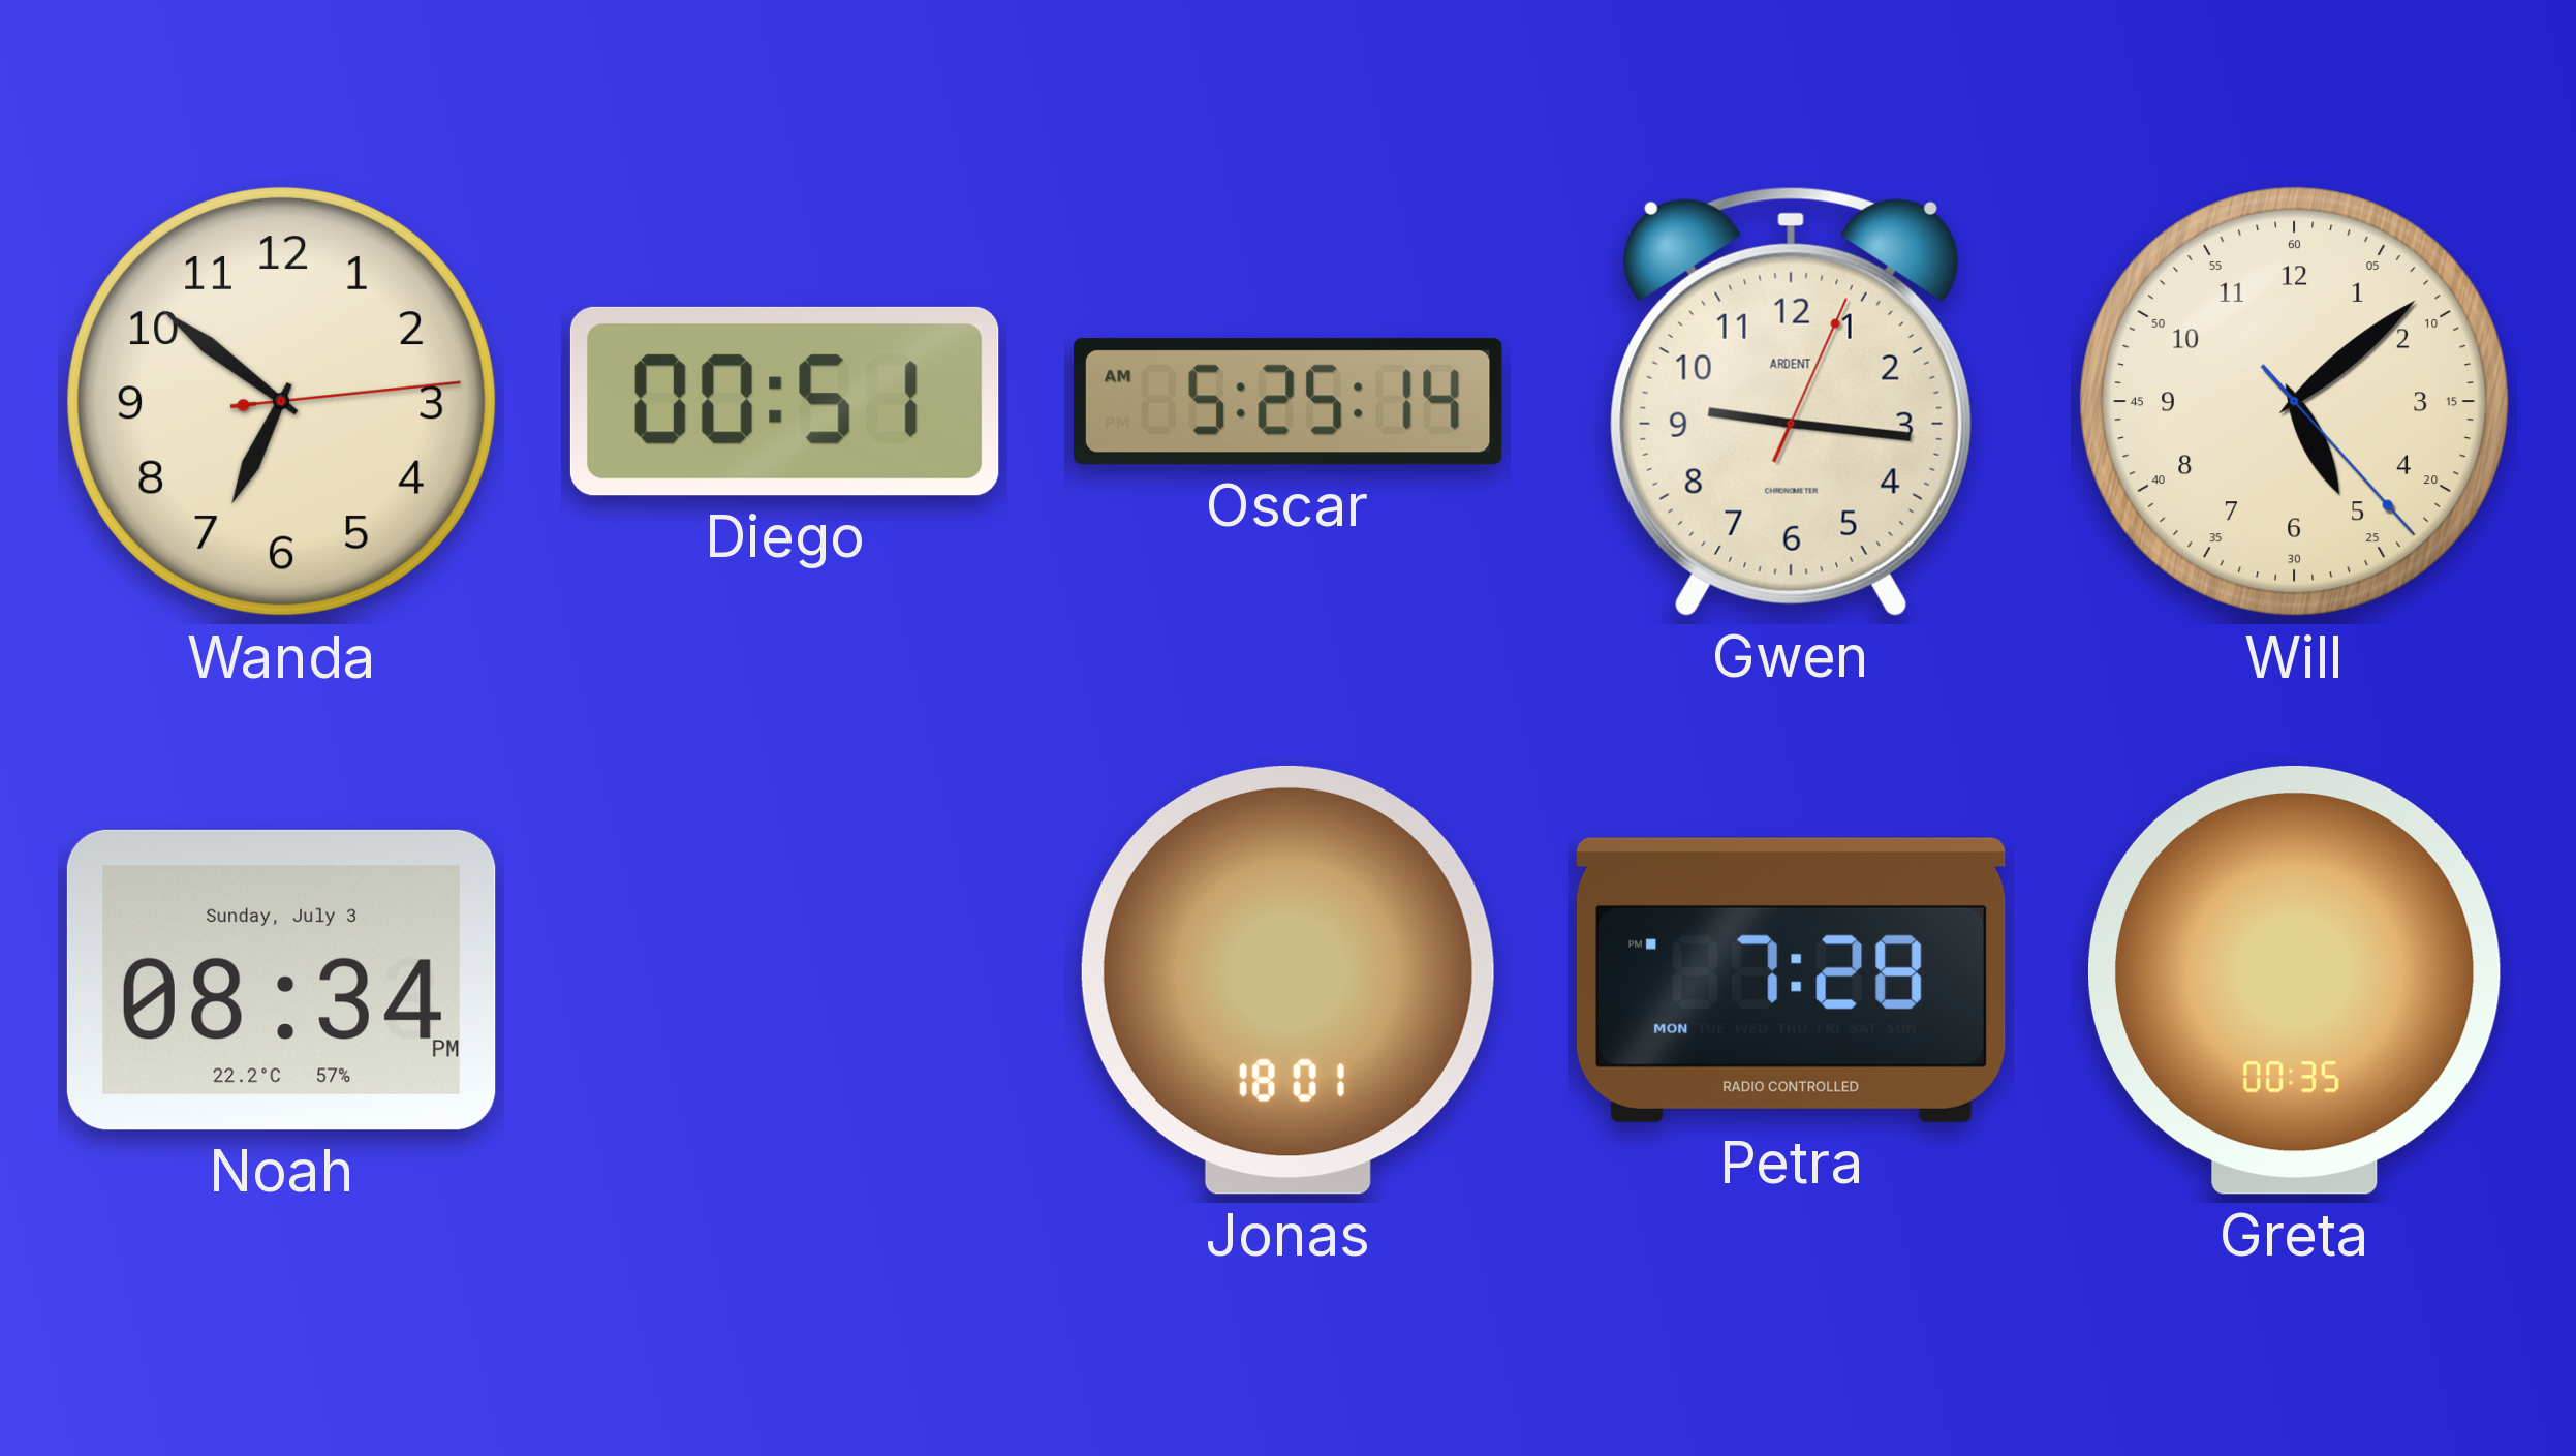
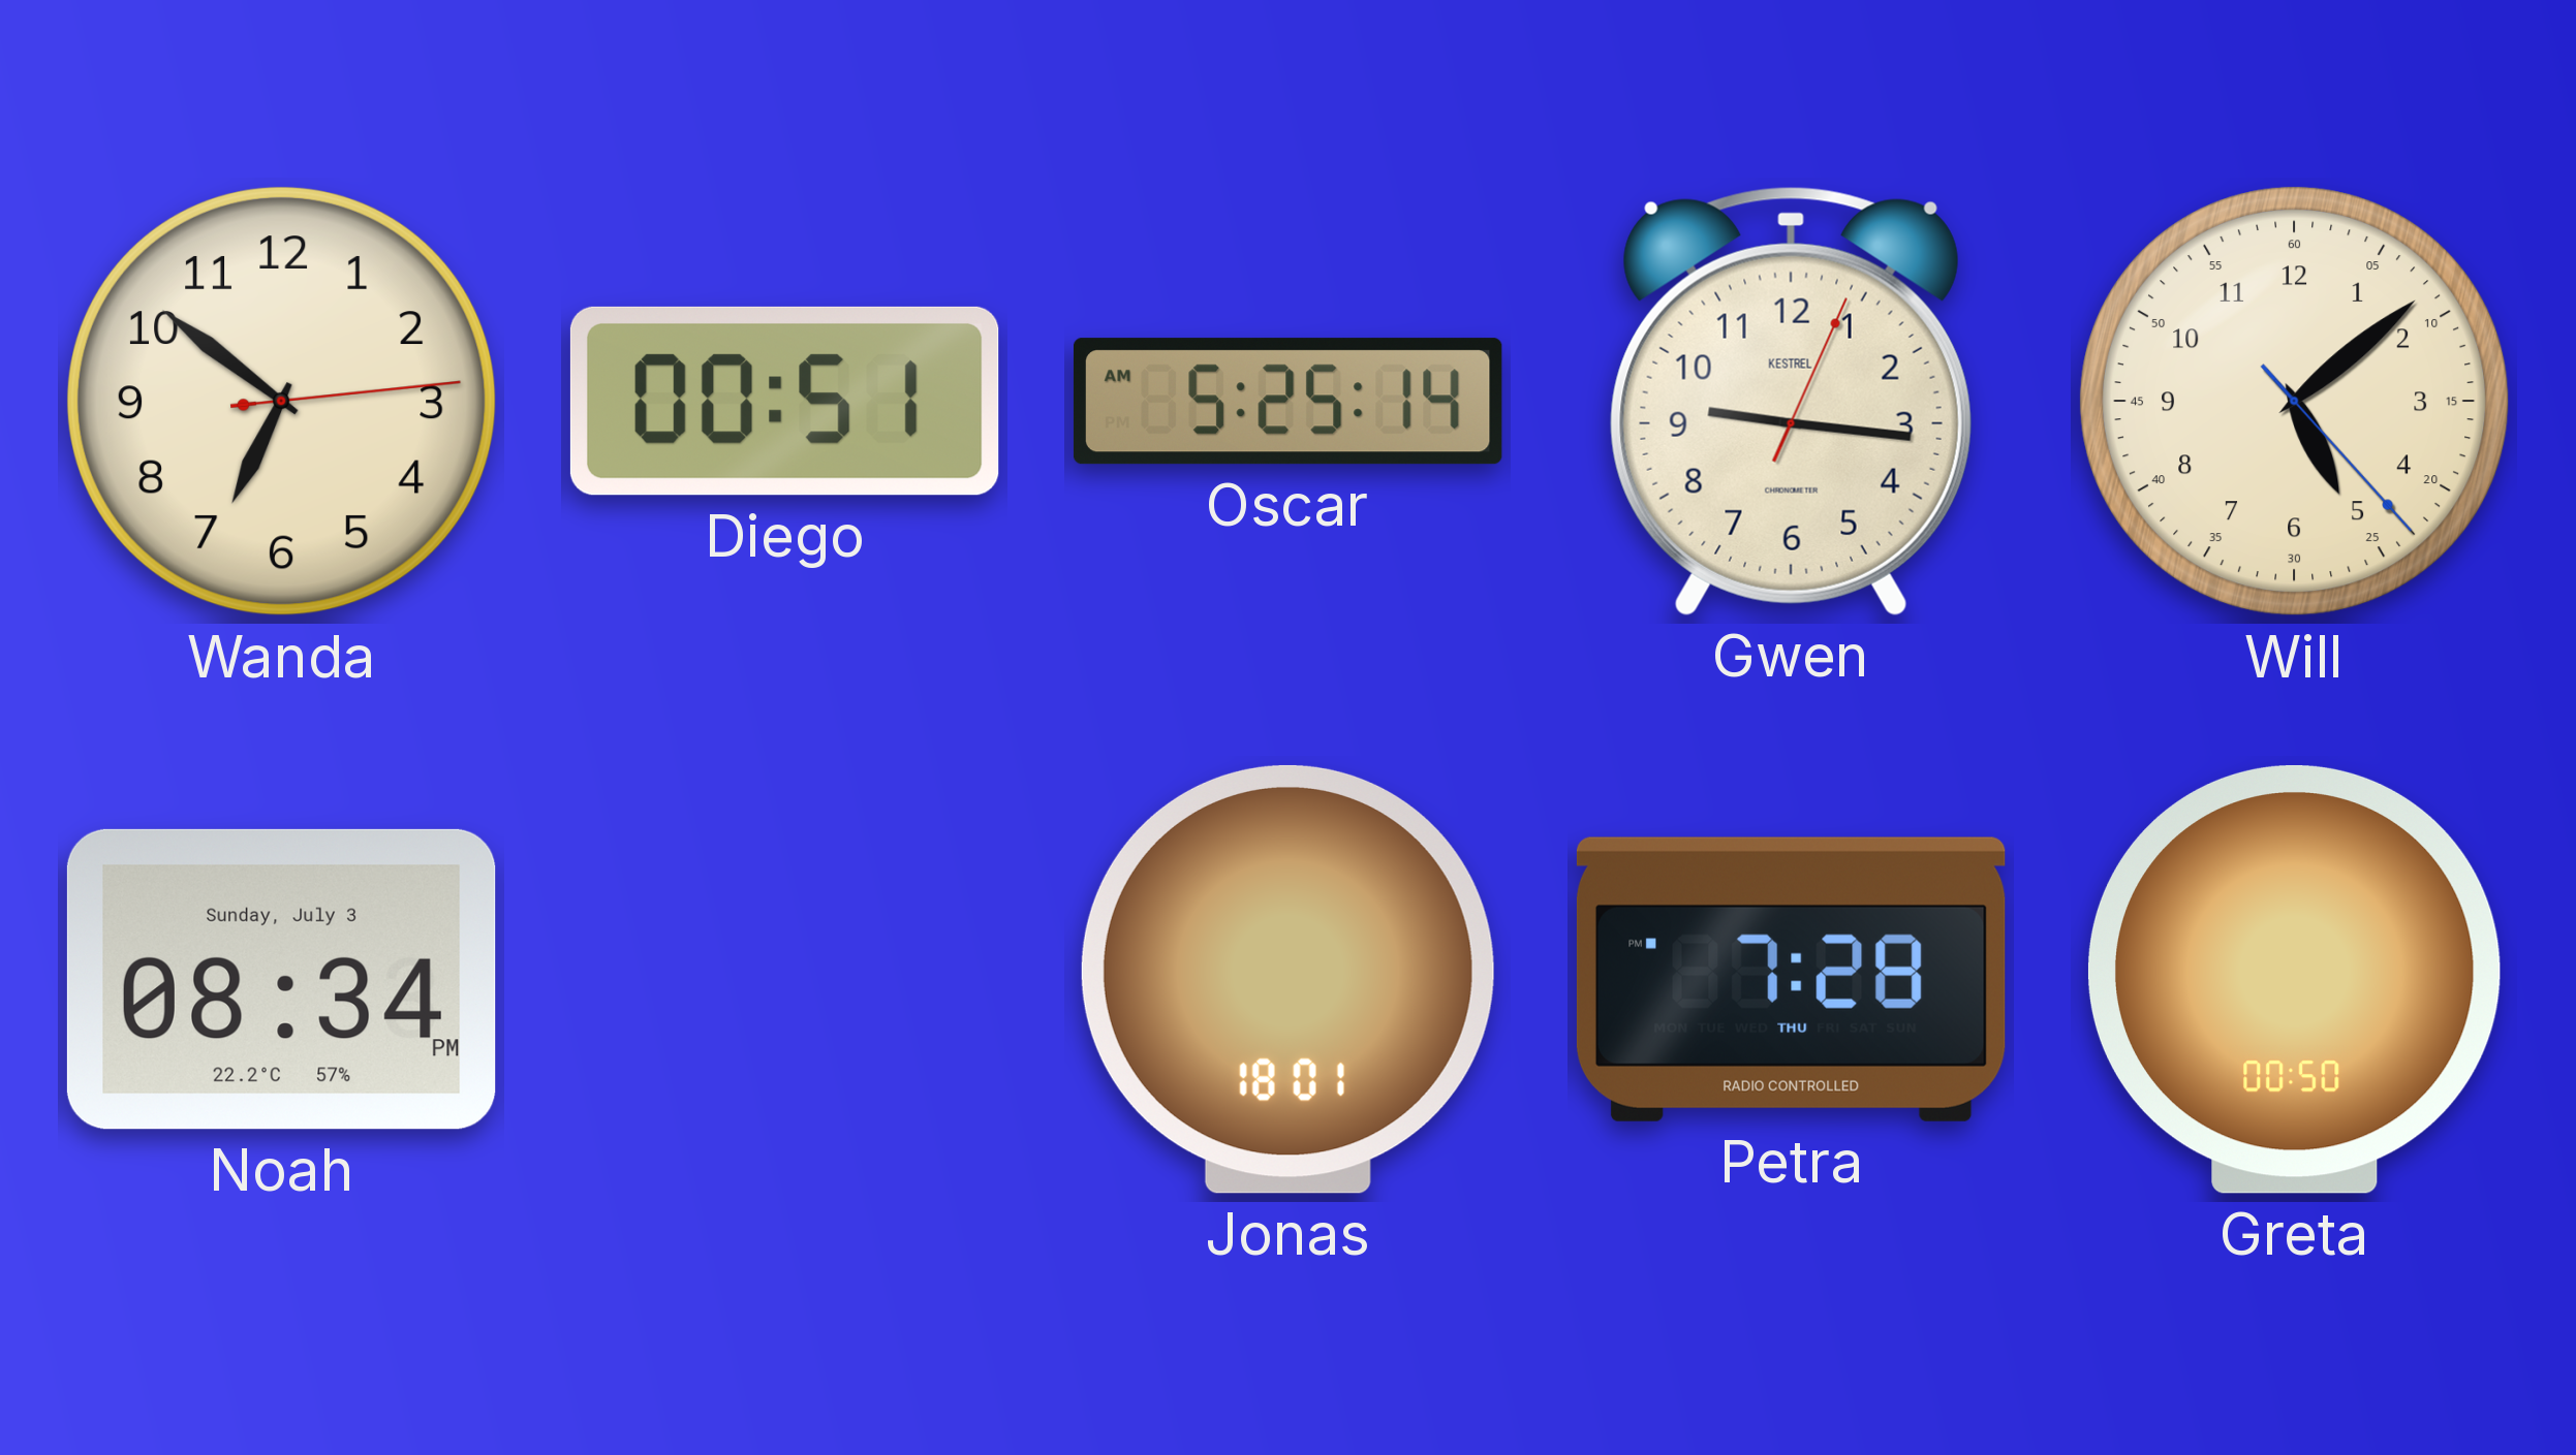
Gwen brand: ARDENT -> KESTREL
Petra date: MON -> THU
Greta: 00:35 -> 00:50
